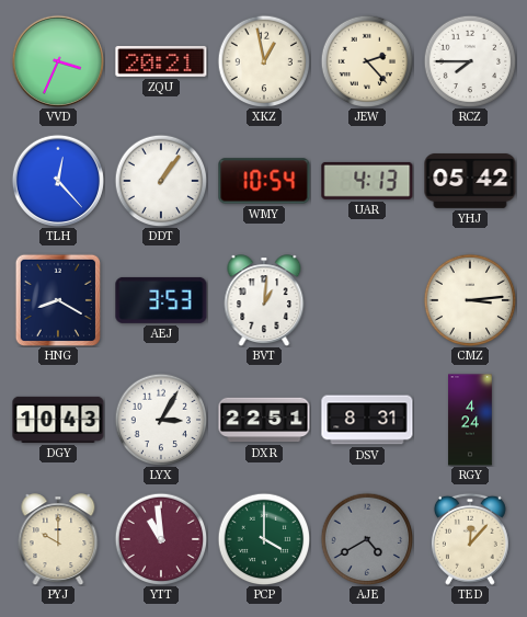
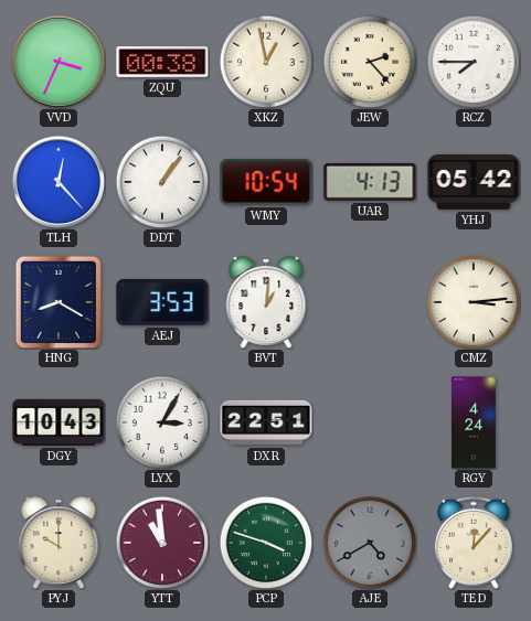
ZQU: 20:21 -> 00:38
DSV: 8:31 -> none
PCP: 4:00 -> 3:48
